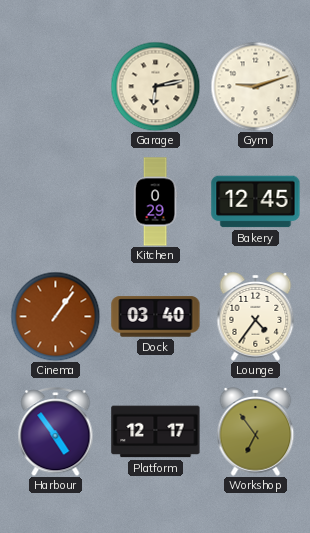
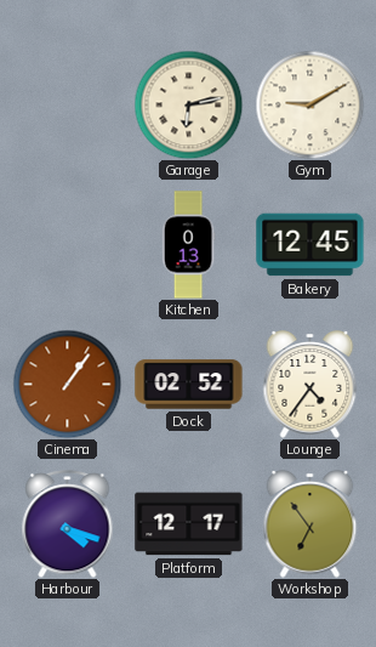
Gym: 9:12 -> 9:10
Kitchen: 0:29 -> 0:13
Dock: 03:40 -> 02:52
Harbour: 4:54 -> 4:18
